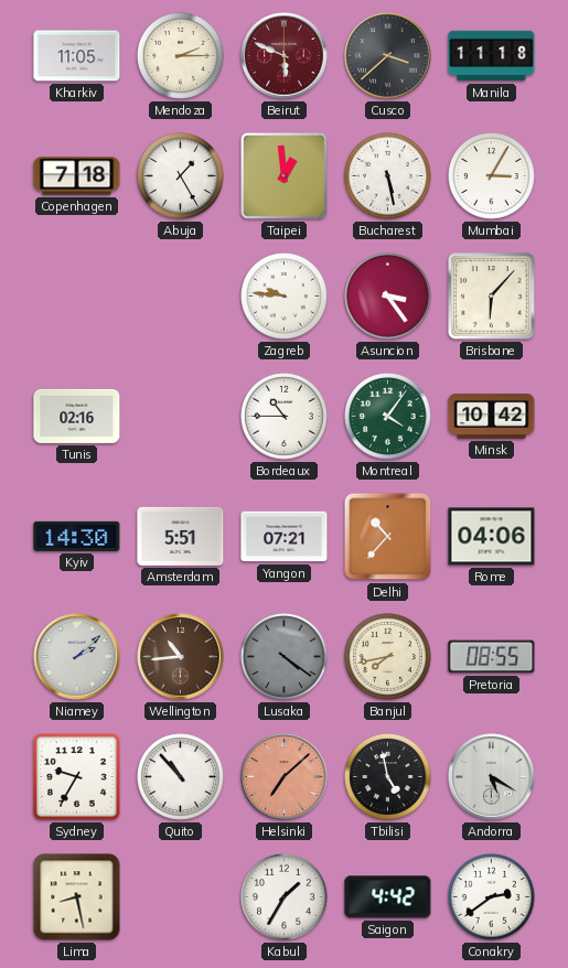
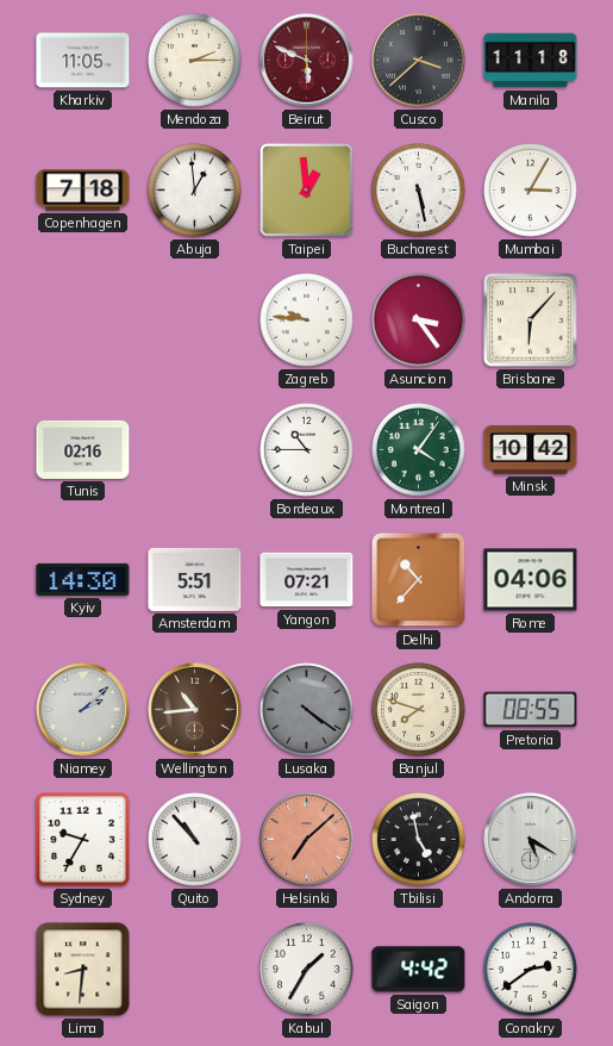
Abuja: 1:25 -> 12:59
Banjul: 7:43 -> 7:48
Lima: 8:28 -> 8:31
